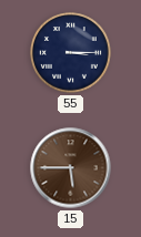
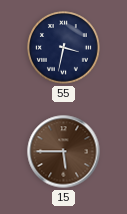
55: 3:15 -> 3:32
